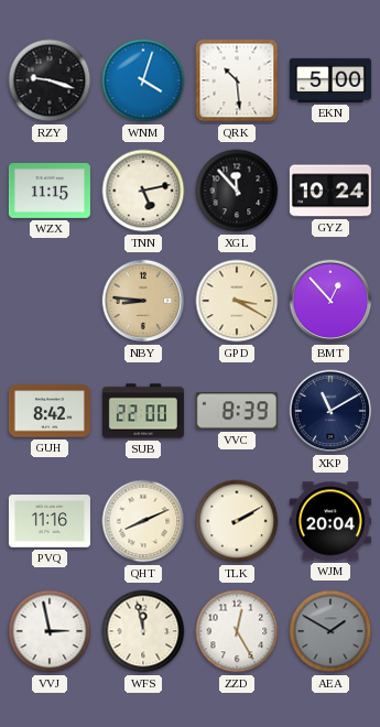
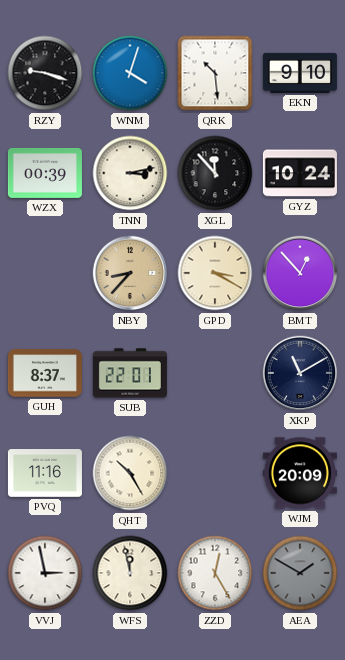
EKN: 5:00 -> 9:10
WZX: 11:15 -> 00:39
TNN: 5:13 -> 3:13
NBY: 8:46 -> 8:37
GUH: 8:42 -> 8:37
SUB: 22:00 -> 22:01
VVC: 8:39 -> none
QHT: 8:11 -> 10:25
TLK: 2:10 -> none
WJM: 20:04 -> 20:09
